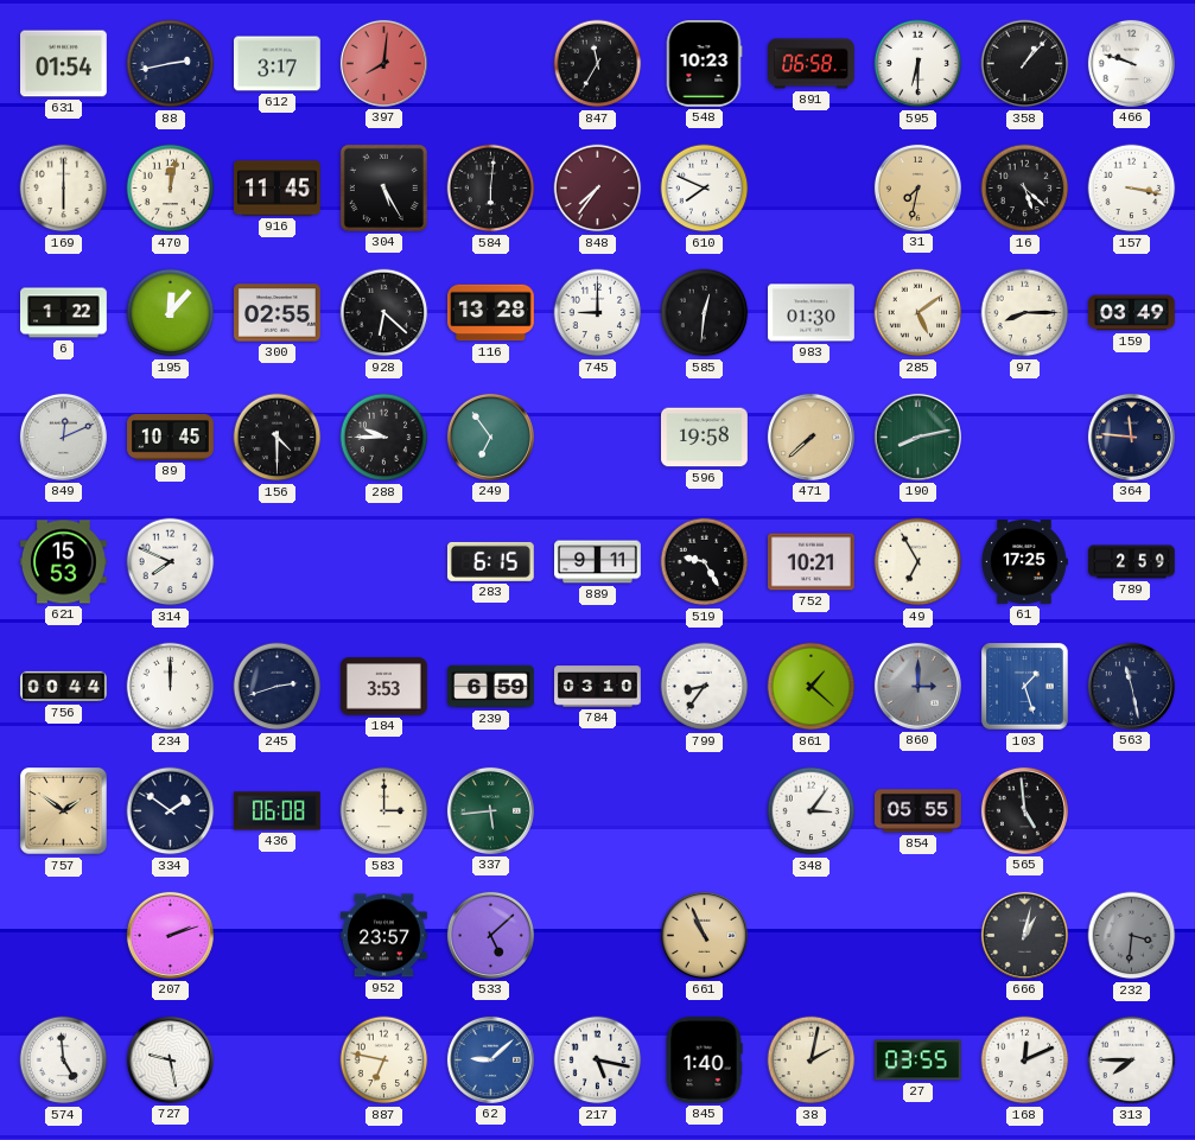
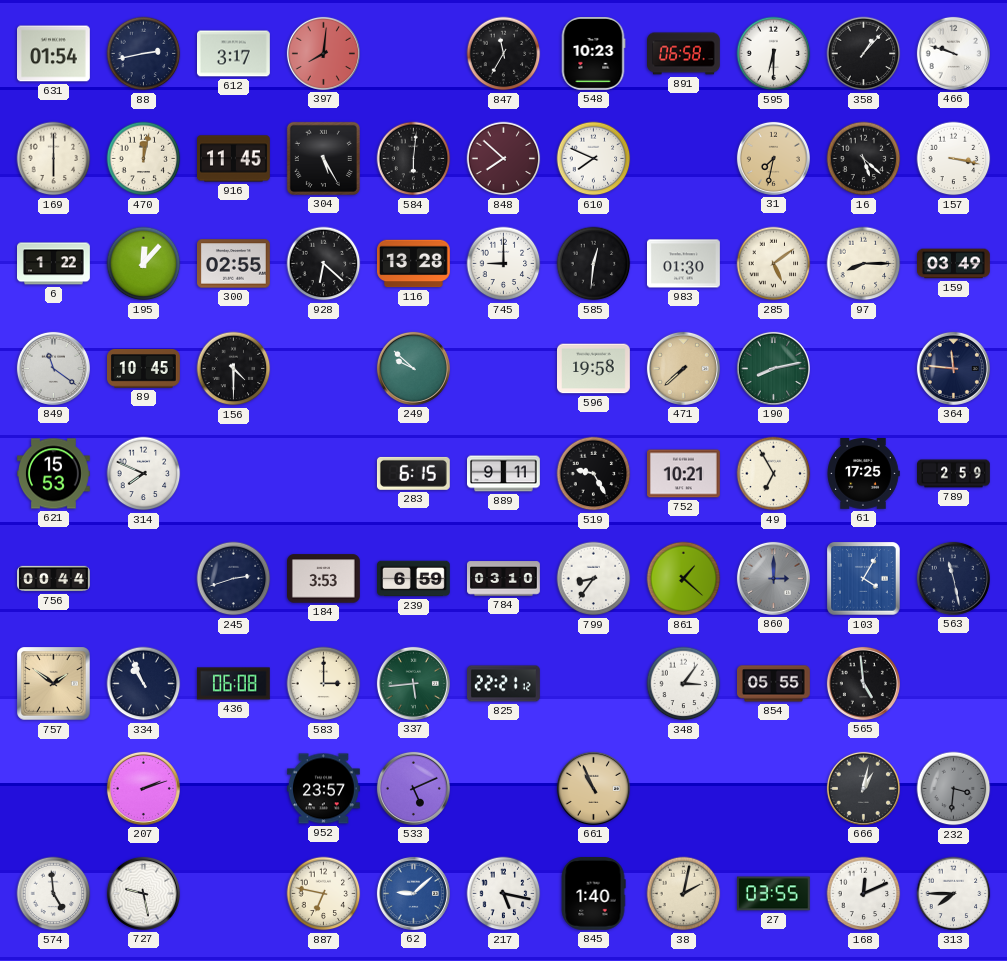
848: 7:36 -> 7:52
849: 12:11 -> 11:21
288: 9:45 -> none
249: 6:54 -> 9:52
234: 12:00 -> none
103: 1:27 -> 4:05
334: 1:51 -> 10:56
825: none -> 22:21
533: 5:08 -> 5:11
